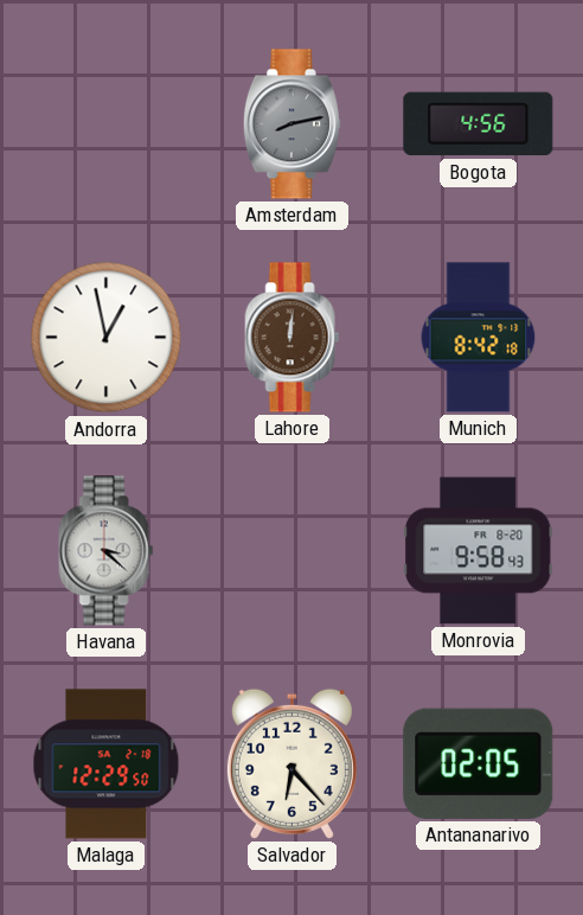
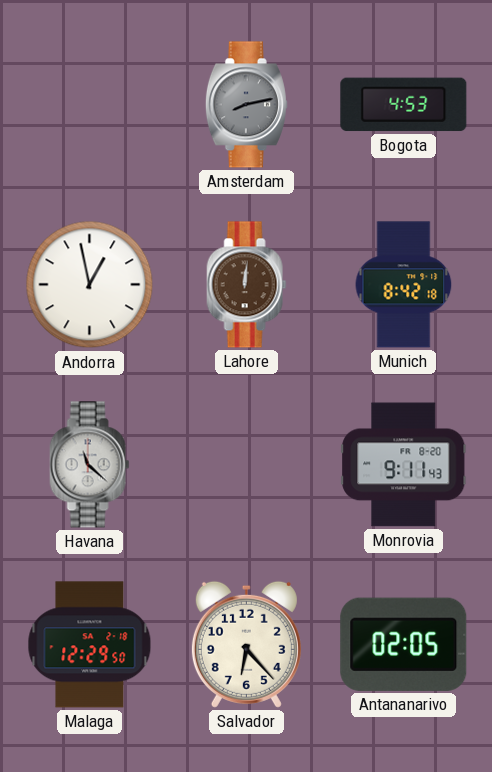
Bogota: 4:56 -> 4:53
Havana: 3:22 -> 11:22
Monrovia: 9:58 -> 9:11
